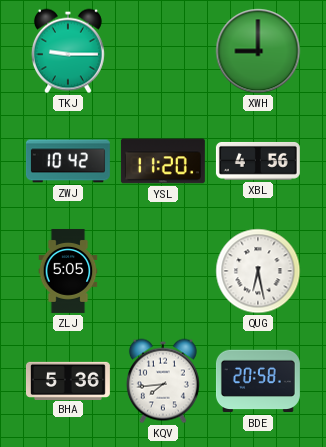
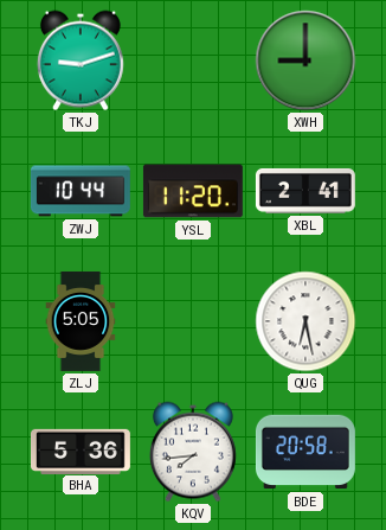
TKJ: 9:15 -> 9:12
ZWJ: 10:42 -> 10:44
XBL: 4:56 -> 2:41
